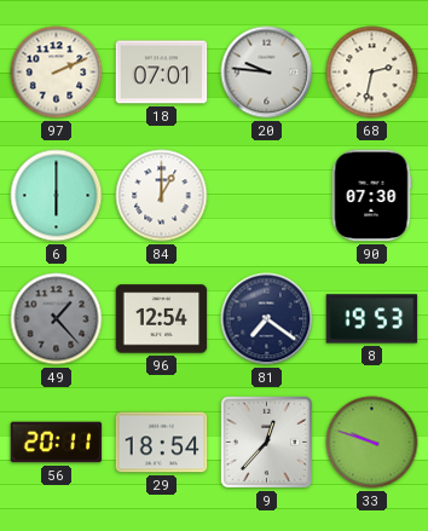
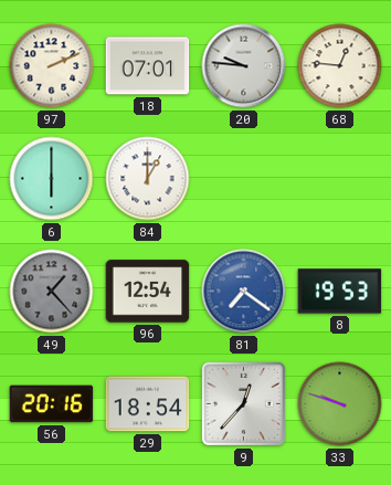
68: 2:32 -> 12:46
90: 07:30 -> none
81 dial: navy -> blue
56: 20:11 -> 20:16
